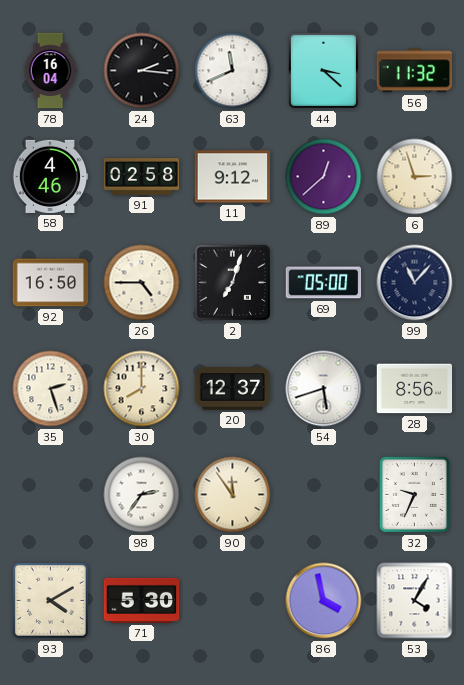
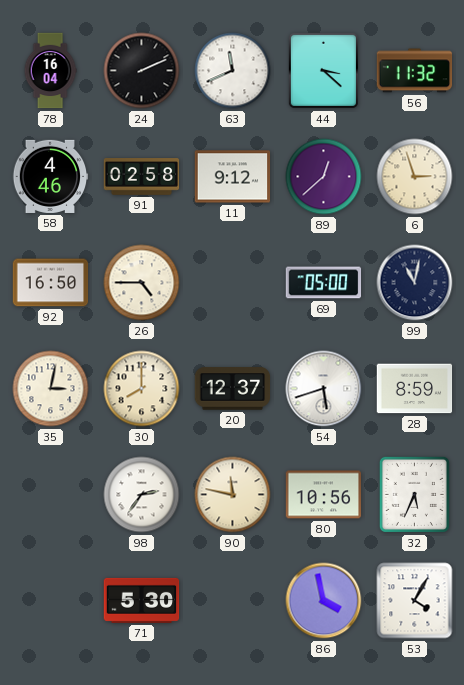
24: 2:16 -> 2:11
2: 7:03 -> none
99: 11:07 -> 11:02
35: 2:27 -> 3:02
28: 8:56 -> 8:59
90: 11:54 -> 11:47
80: none -> 10:56
32: 9:34 -> 5:34
93: 4:10 -> none
